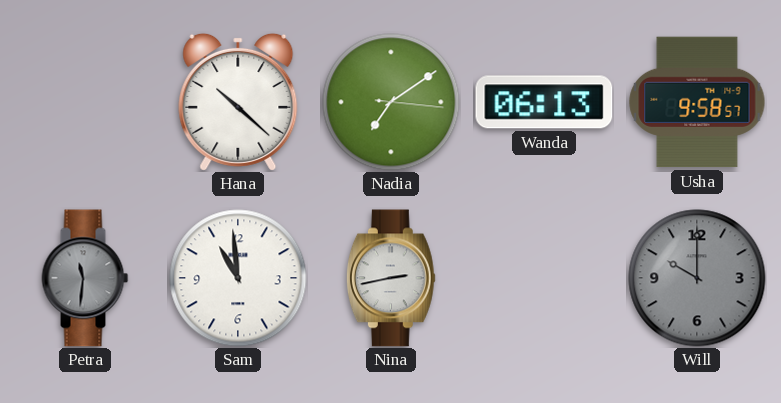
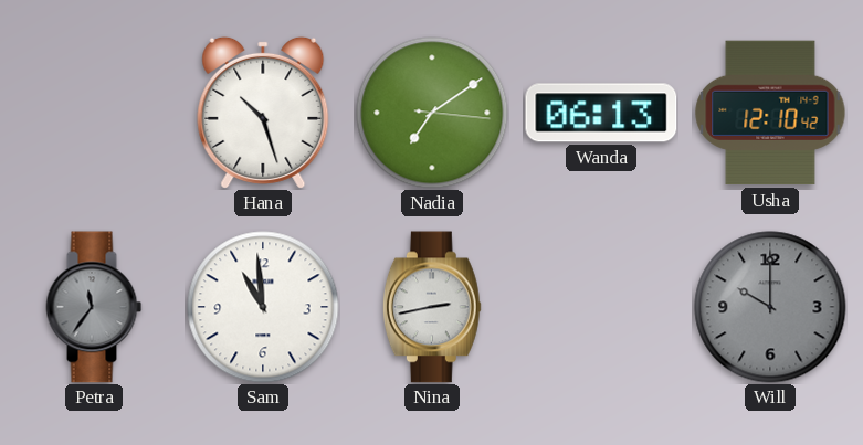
Hana: 10:22 -> 10:27
Usha: 9:58 -> 12:10
Petra: 11:31 -> 11:36
